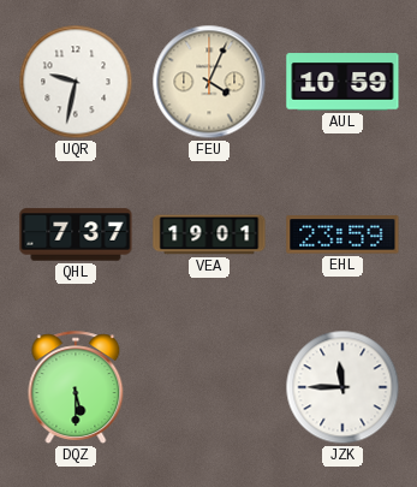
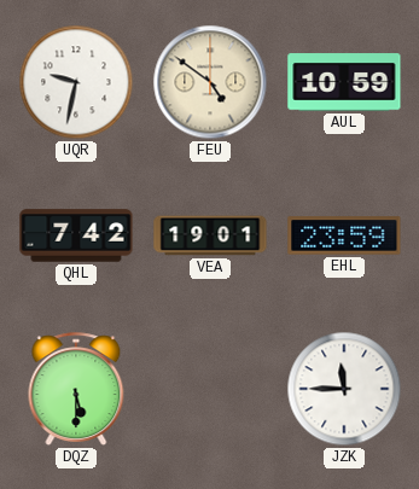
FEU: 4:04 -> 4:51
QHL: 7:37 -> 7:42
